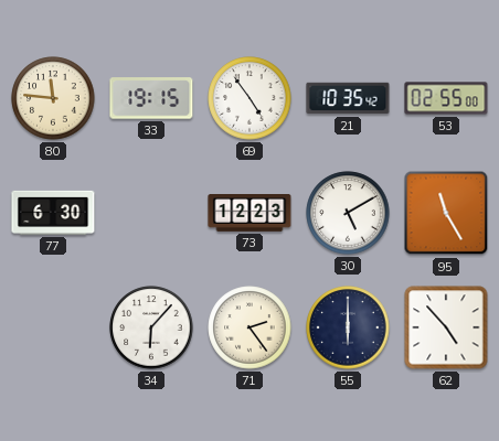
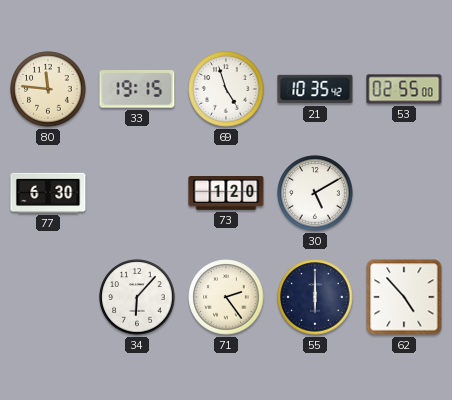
69: 4:54 -> 4:57
73: 12:23 -> 1:20
95: 11:25 -> none
